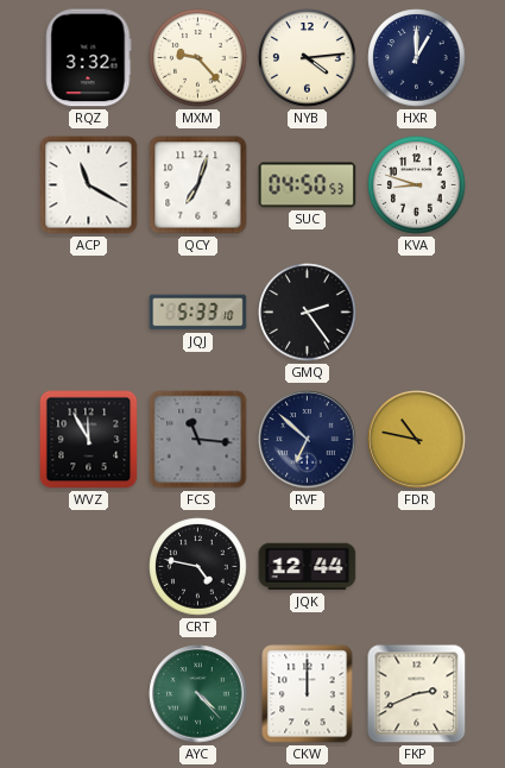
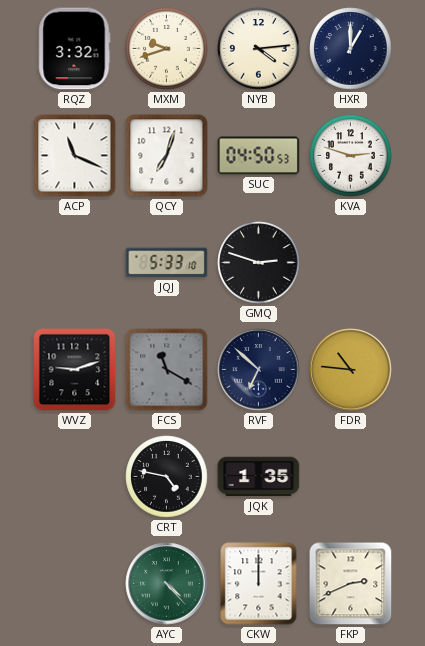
MXM: 9:23 -> 9:42
ACP: 11:20 -> 11:19
KVA: 8:48 -> 2:48
GMQ: 2:24 -> 2:48
WVZ: 11:55 -> 9:12
FCS: 11:16 -> 11:20
FDR: 10:47 -> 10:46
JQK: 12:44 -> 1:35
